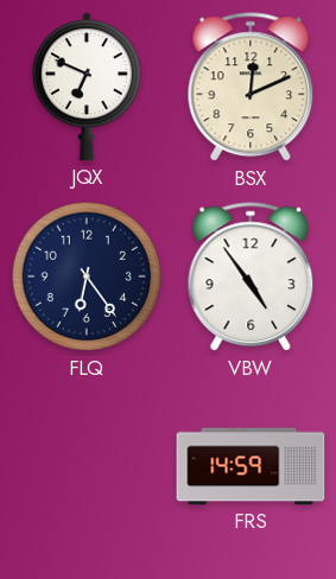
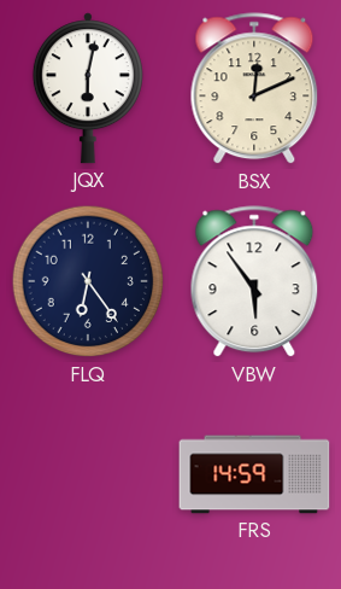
JQX: 6:49 -> 6:02
VBW: 4:54 -> 5:54
